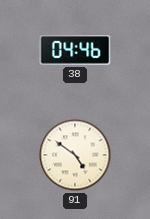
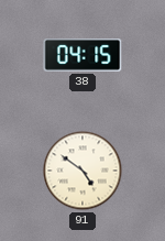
38: 04:46 -> 04:15
